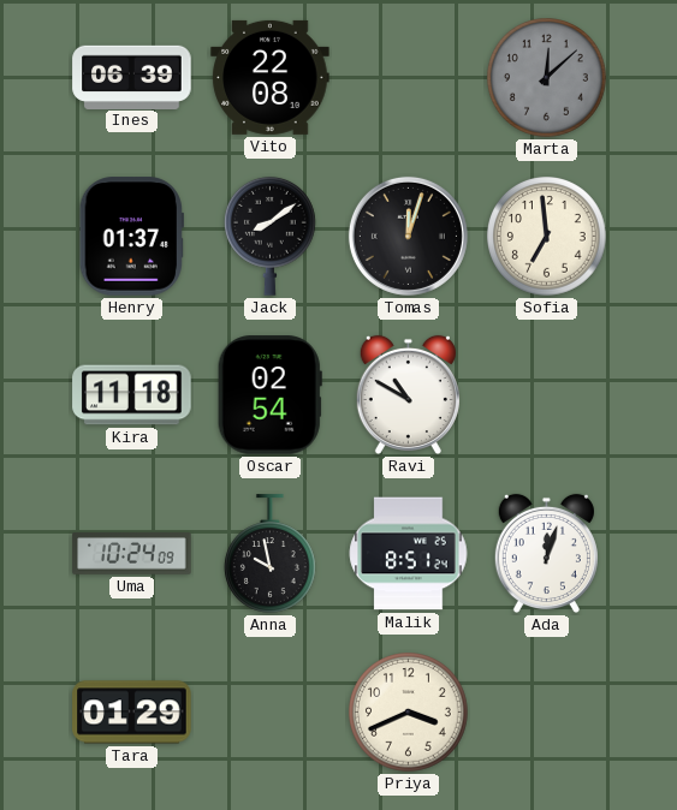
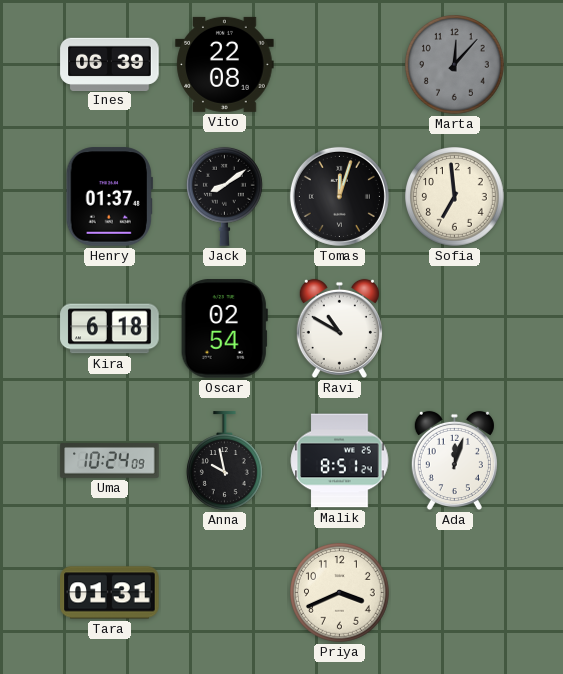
Marta: 12:08 -> 12:07
Kira: 11:18 -> 6:18
Tara: 01:29 -> 01:31
